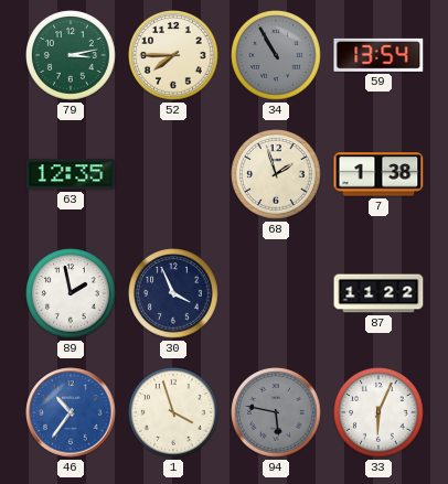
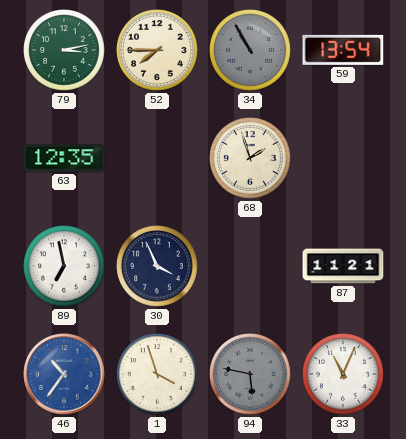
7: 1:38 -> none
89: 1:58 -> 6:58
87: 11:22 -> 11:21
33: 6:04 -> 11:04
